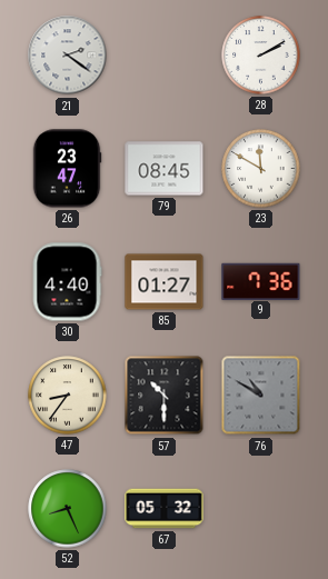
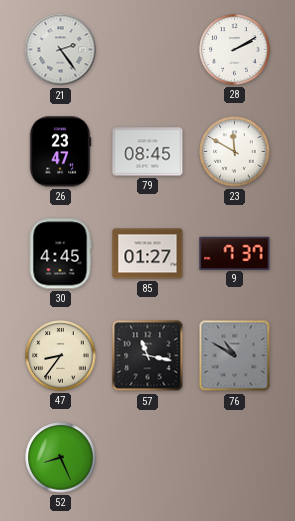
21: 2:21 -> 2:24
30: 4:40 -> 4:45
9: 7:36 -> 7:37
57: 10:30 -> 11:17
67: 05:32 -> none
